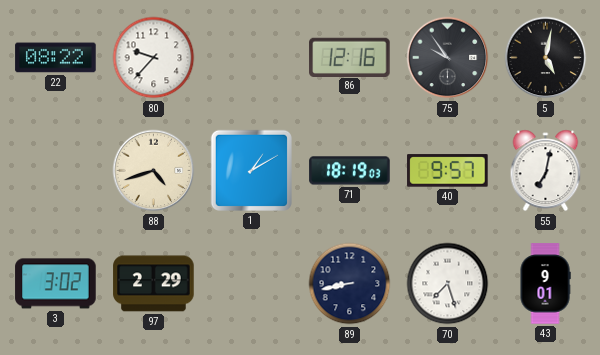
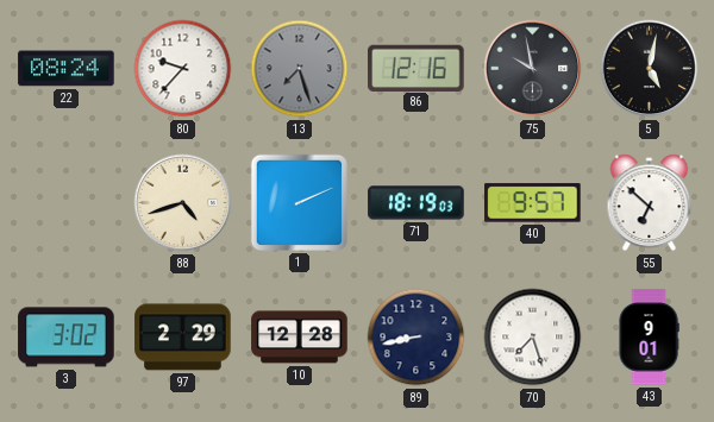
22: 08:22 -> 08:24
13: none -> 7:27
75: 9:54 -> 9:58
1: 1:10 -> 2:11
55: 7:02 -> 6:52
10: none -> 12:28
